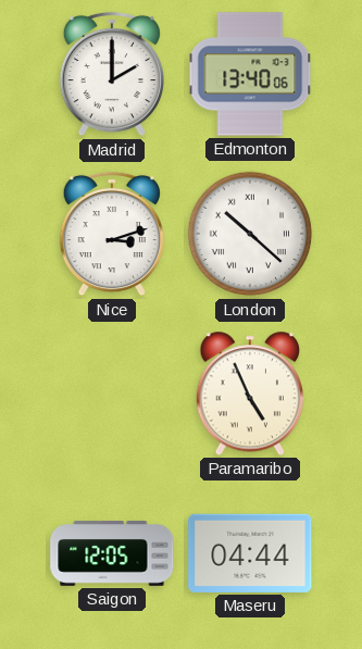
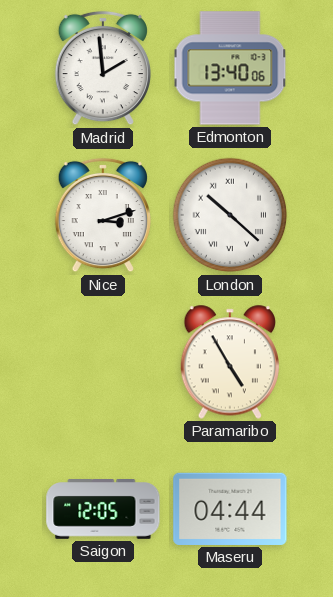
Madrid: 2:00 -> 1:59
Paramaribo: 4:56 -> 4:55
